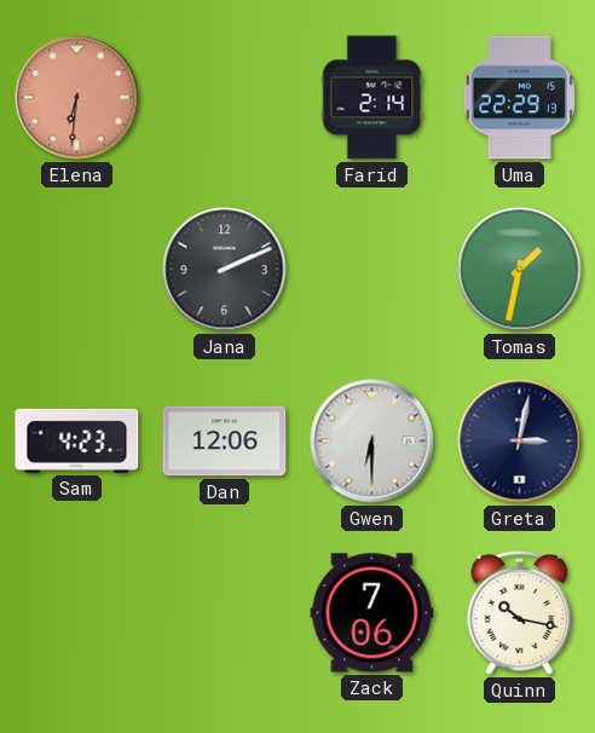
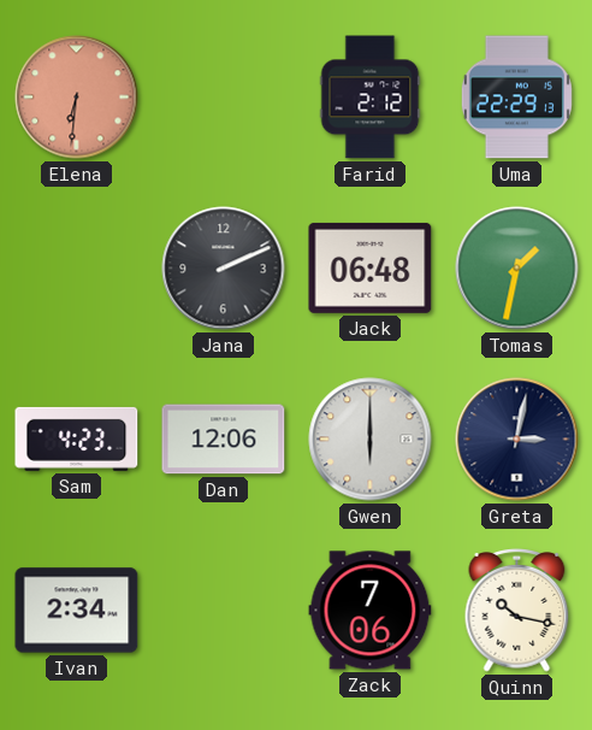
Farid: 2:14 -> 2:12
Jack: none -> 06:48
Gwen: 6:30 -> 6:00
Ivan: none -> 2:34
